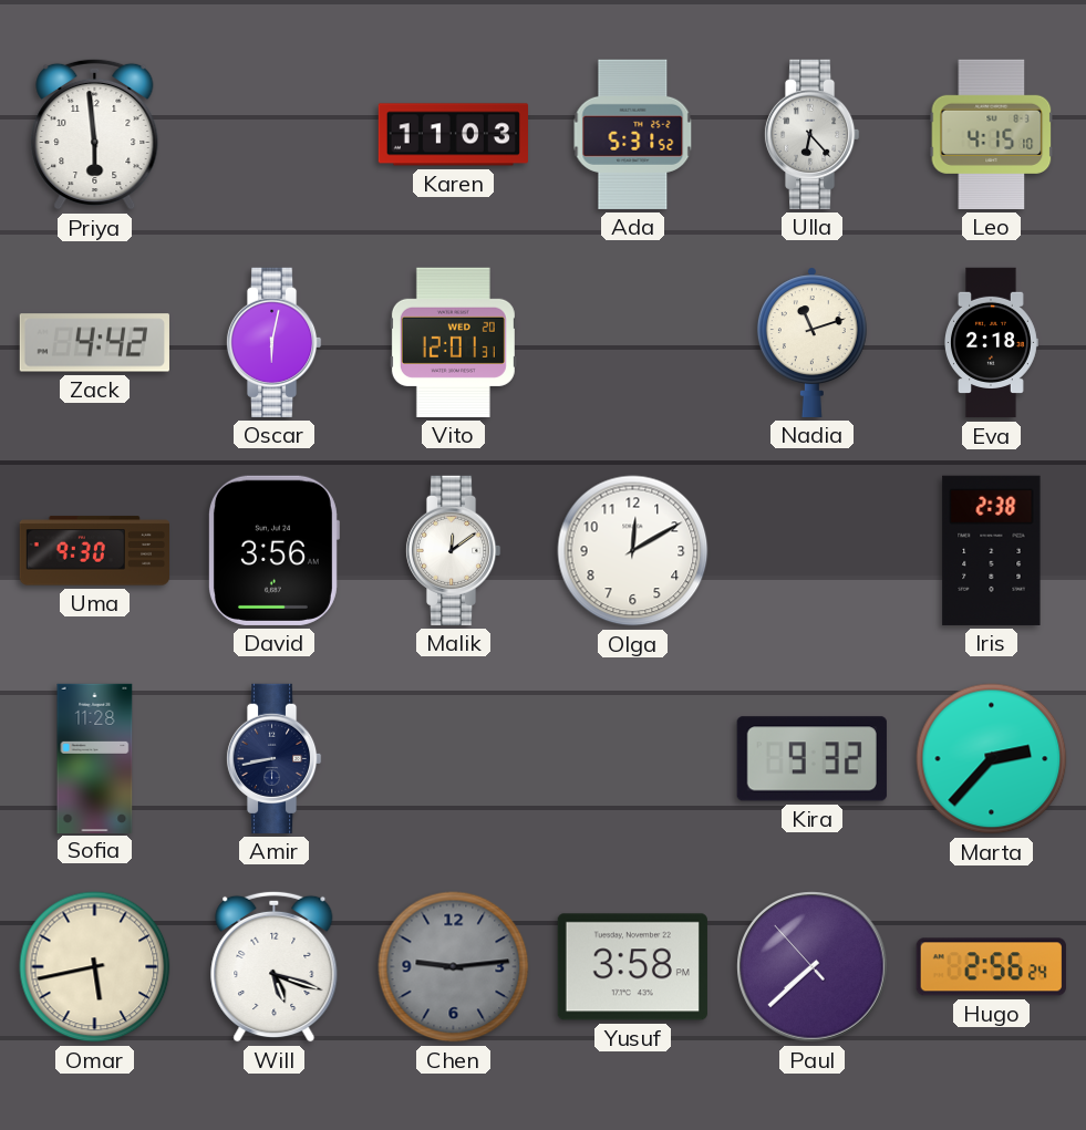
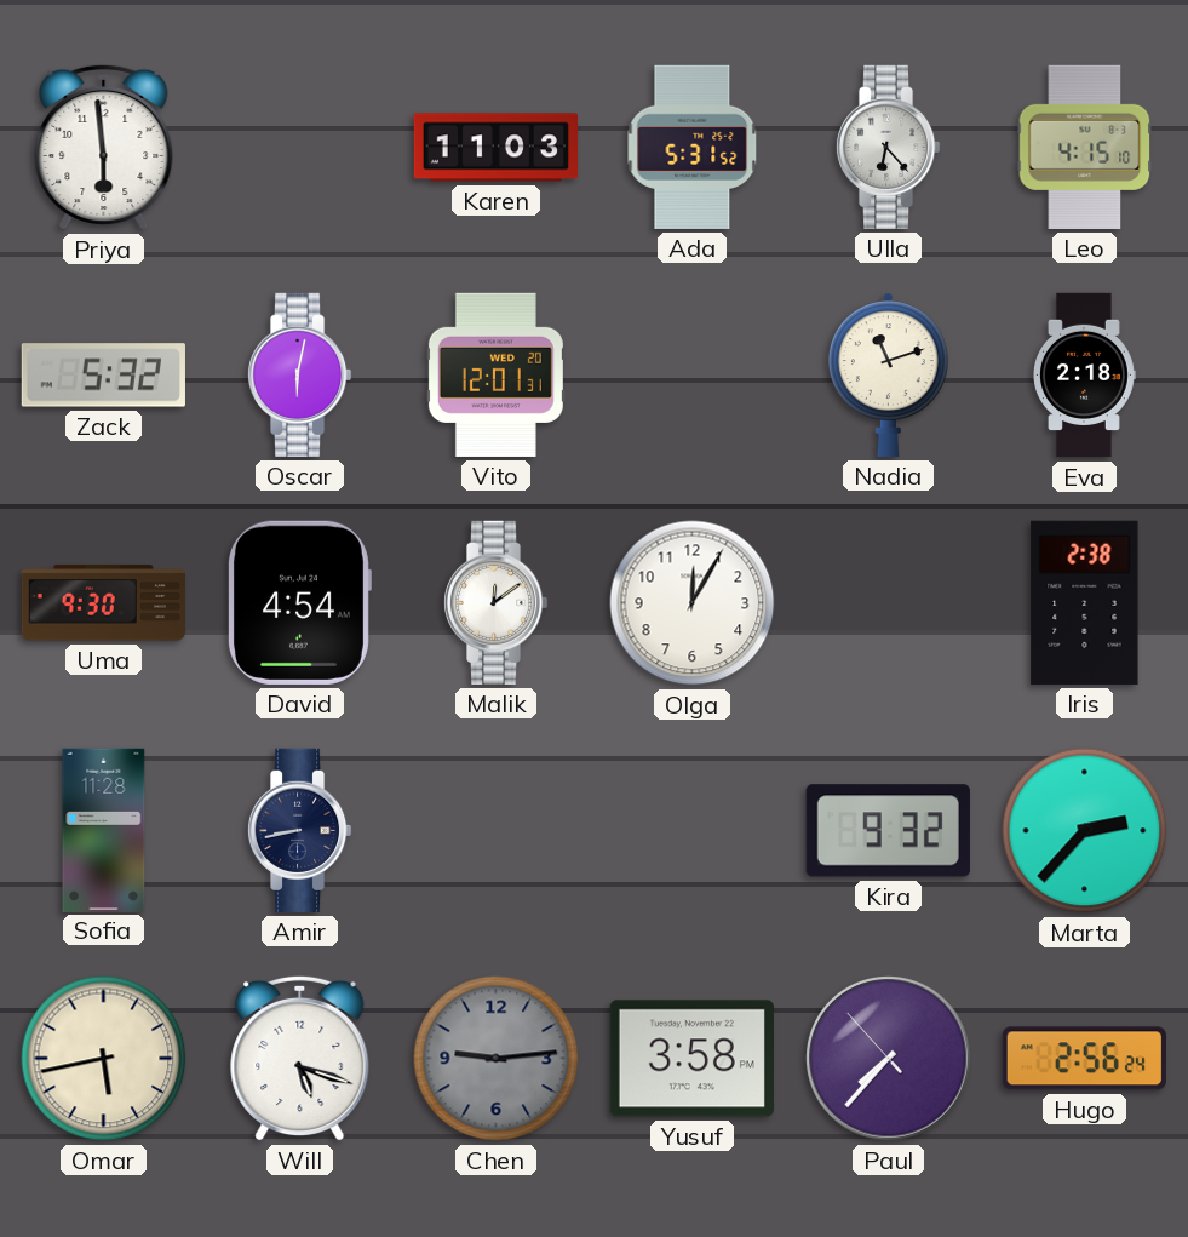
Zack: 4:42 -> 5:32
David: 3:56 -> 4:54
Olga: 12:10 -> 12:05
Paul: 7:37 -> 7:36
